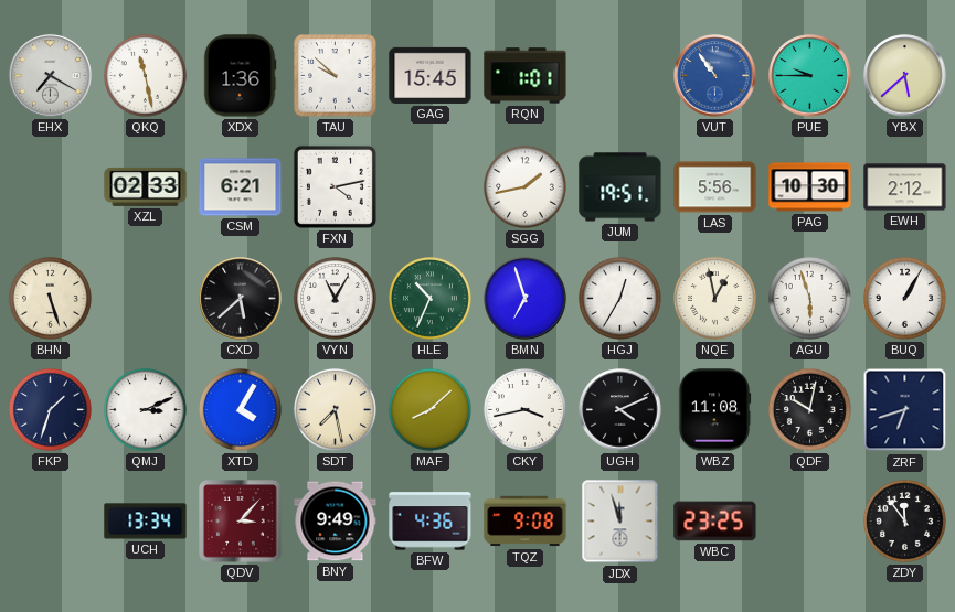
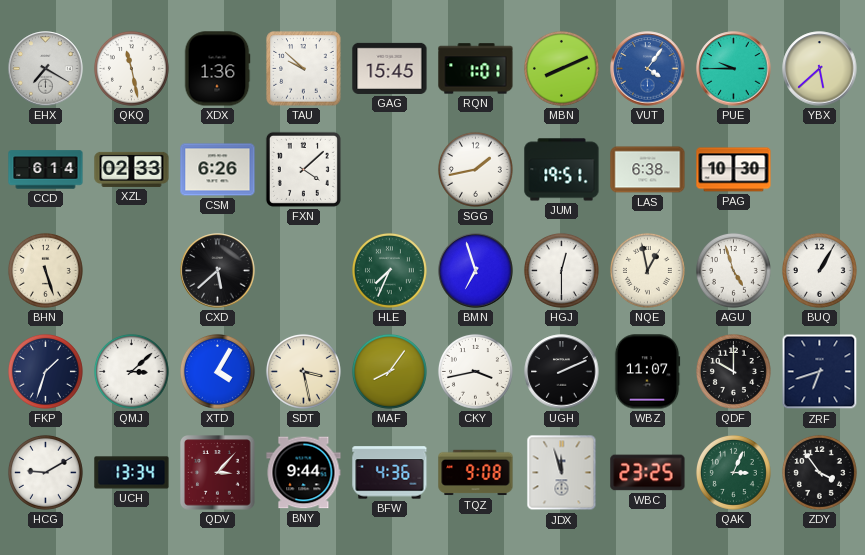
MBN: none -> 8:11
VUT: 10:54 -> 4:06
CCD: none -> 6:14
CSM: 6:21 -> 6:26
FXN: 4:13 -> 4:08
LAS: 5:56 -> 6:38
EWH: 2:12 -> none
VYN: 11:05 -> none
HLE: 10:34 -> 7:34
HGJ: 12:35 -> 12:30
AGU: 5:57 -> 4:57
QMJ: 3:11 -> 3:08
SDT: 7:28 -> 3:28
MAF: 8:08 -> 8:06
UGH: 4:11 -> 2:11
WBZ: 11:08 -> 11:07
QDF: 10:02 -> 10:00
HCG: none -> 9:10
BNY: 9:49 -> 9:44
QAK: none -> 3:04
ZDY: 11:54 -> 3:54
